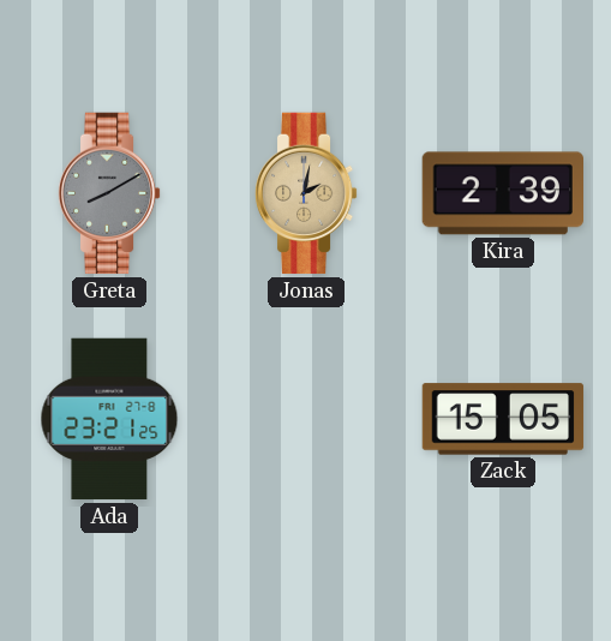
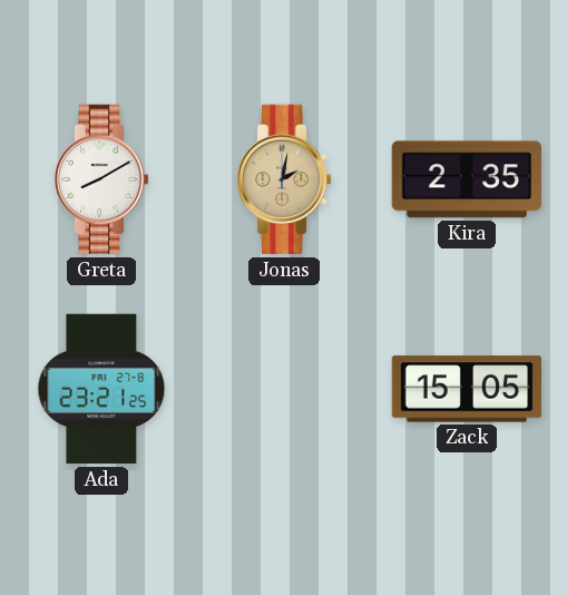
Greta dial: grey -> white
Kira: 2:39 -> 2:35
